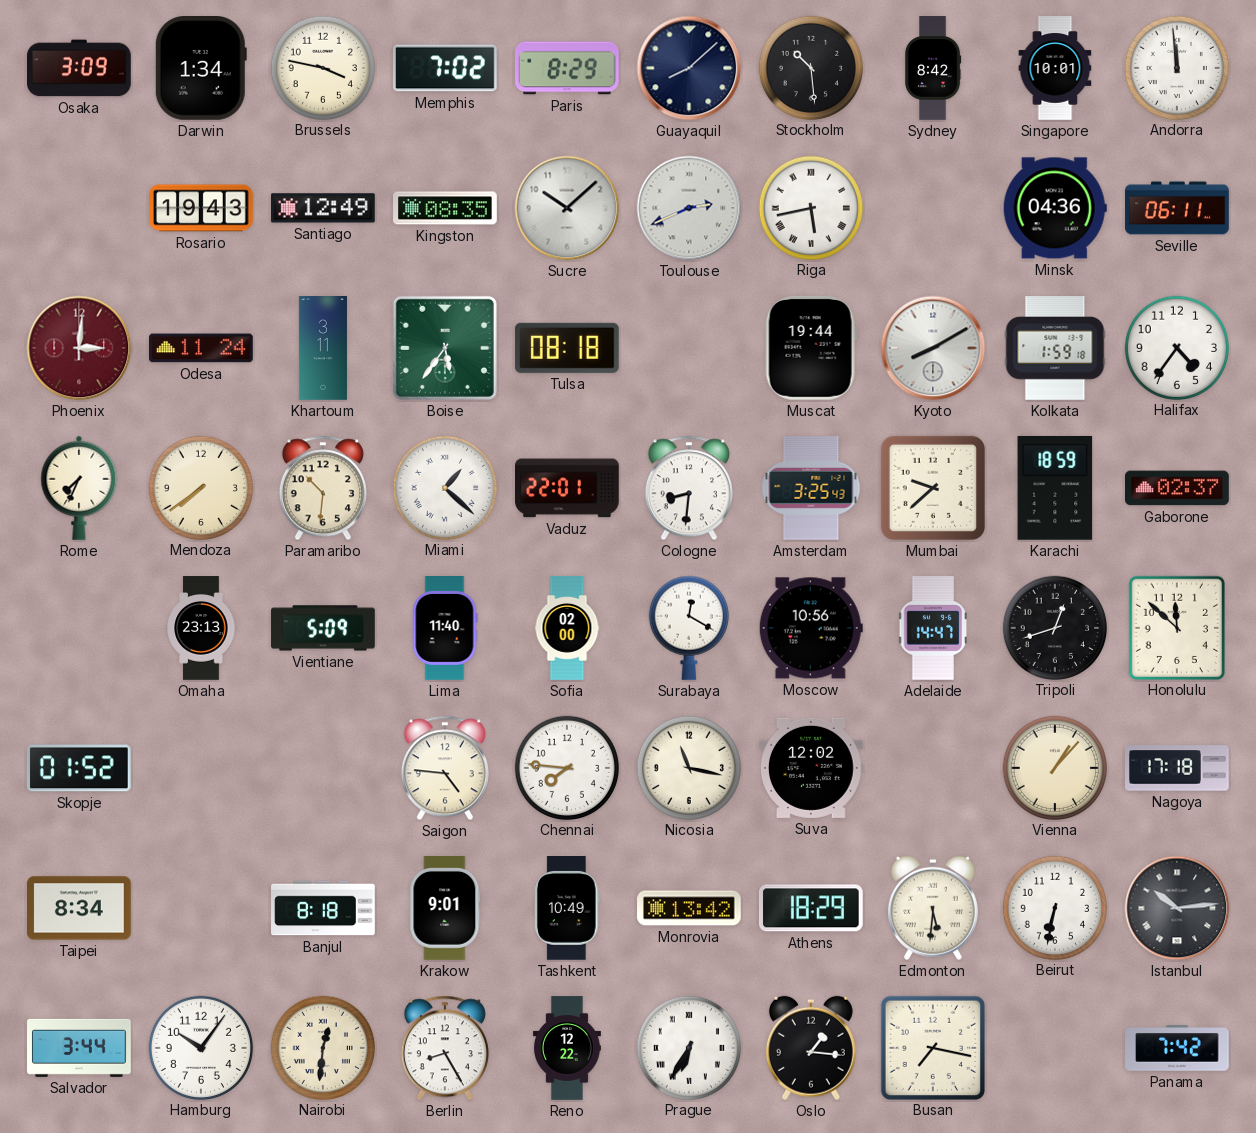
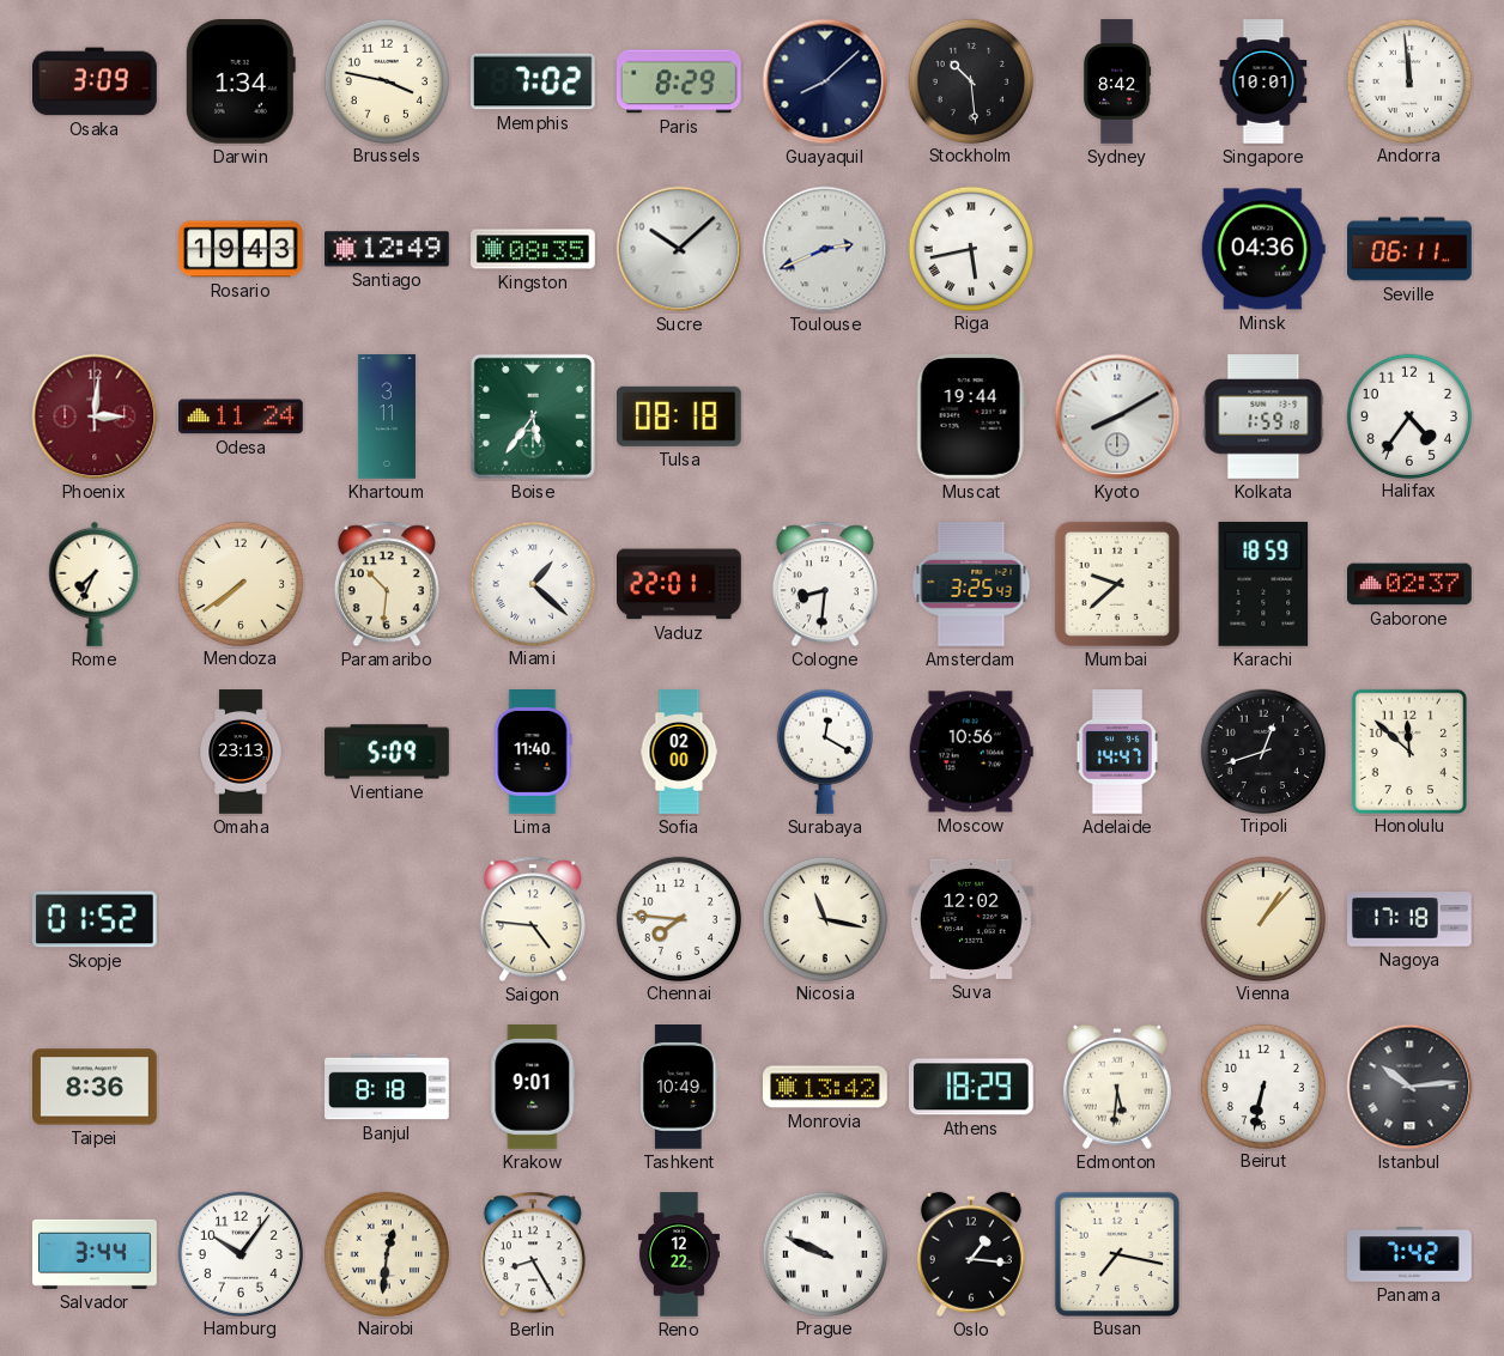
Taipei: 8:34 -> 8:36
Prague: 6:35 -> 9:49
